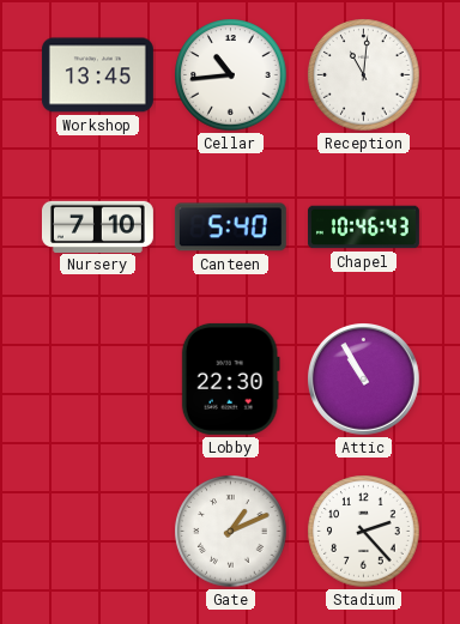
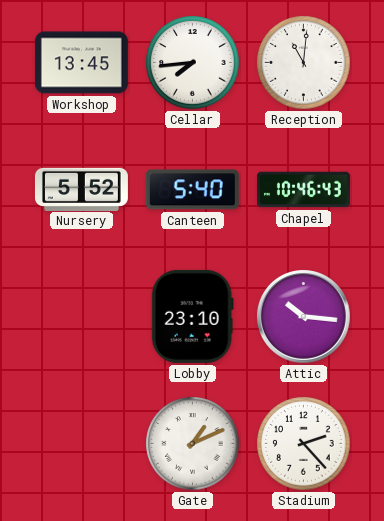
Cellar: 10:44 -> 7:44
Nursery: 7:10 -> 5:52
Lobby: 22:30 -> 23:10
Attic: 10:55 -> 10:16
